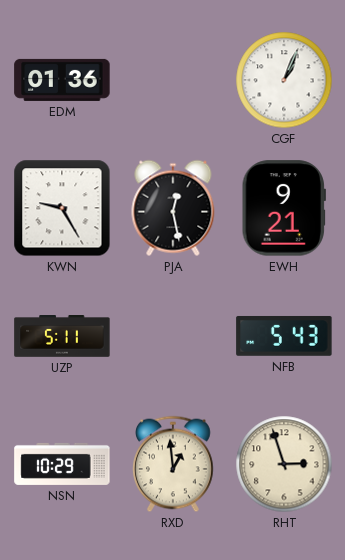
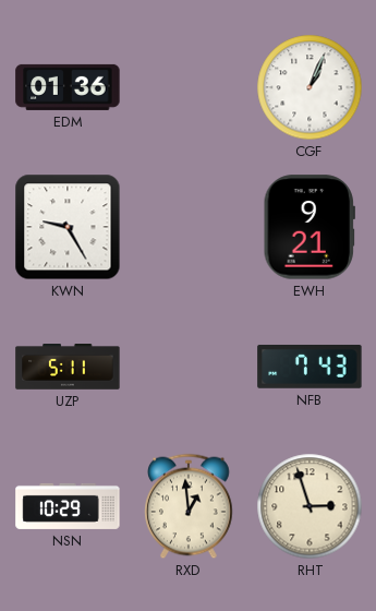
PJA: 12:28 -> none
NFB: 5:43 -> 7:43
